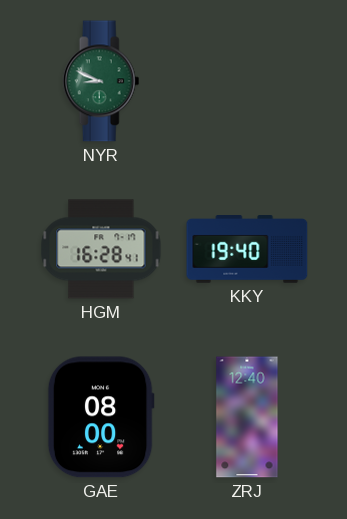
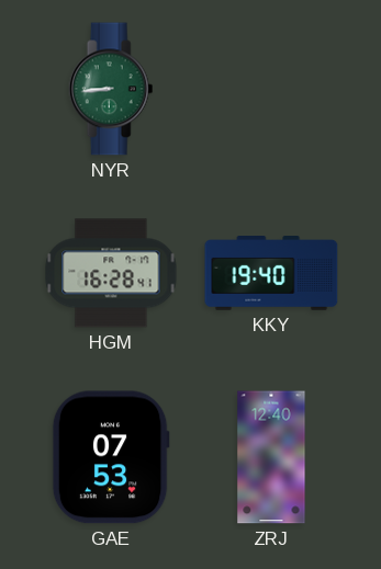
NYR: 8:49 -> 8:44
GAE: 08:00 -> 07:53
